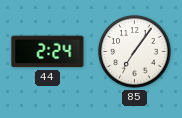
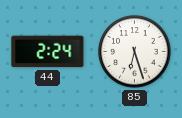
85: 7:06 -> 6:27
